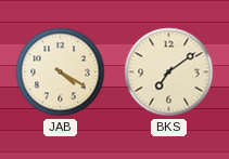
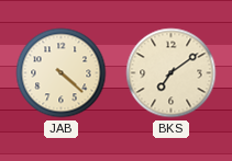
JAB: 4:20 -> 4:22
